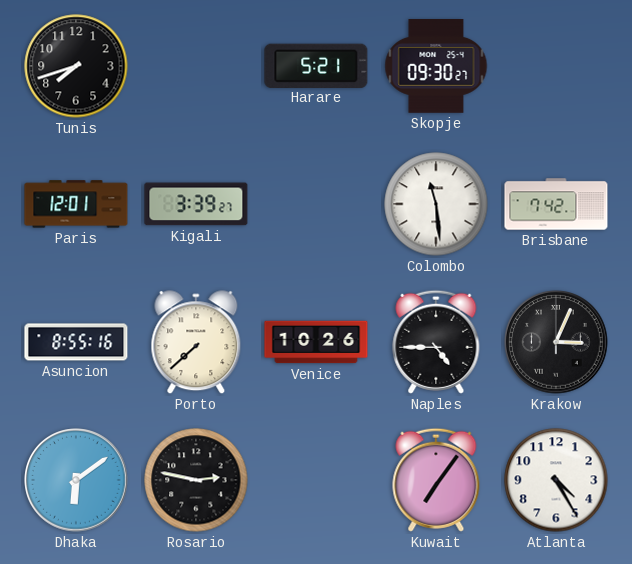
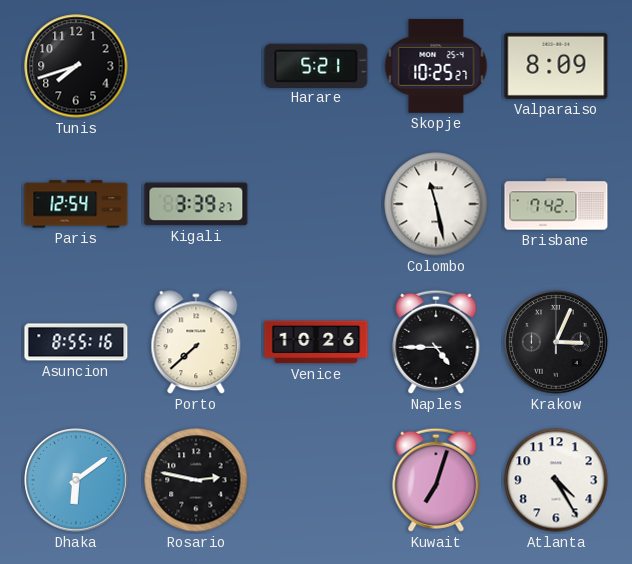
Skopje: 09:30 -> 10:25
Valparaiso: none -> 8:09
Paris: 12:01 -> 12:54
Colombo: 11:29 -> 11:28
Kuwait: 7:06 -> 7:03
